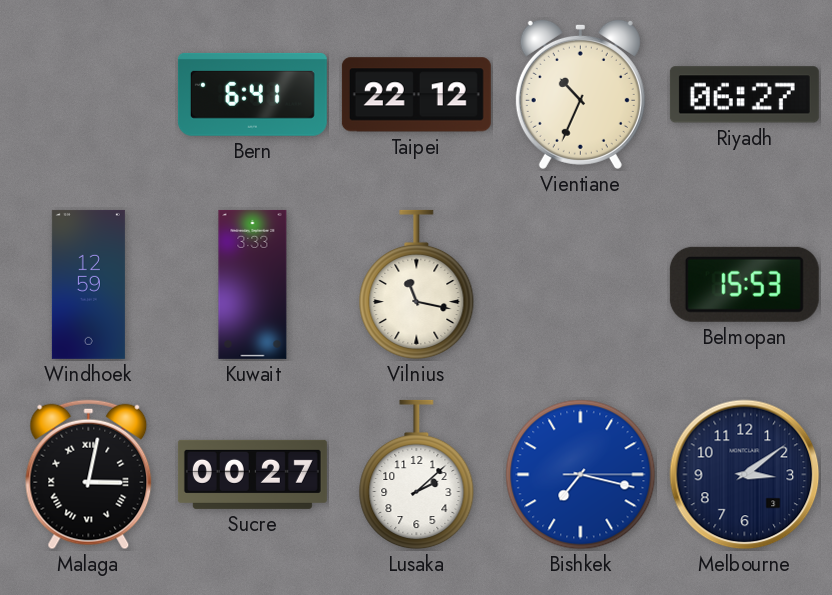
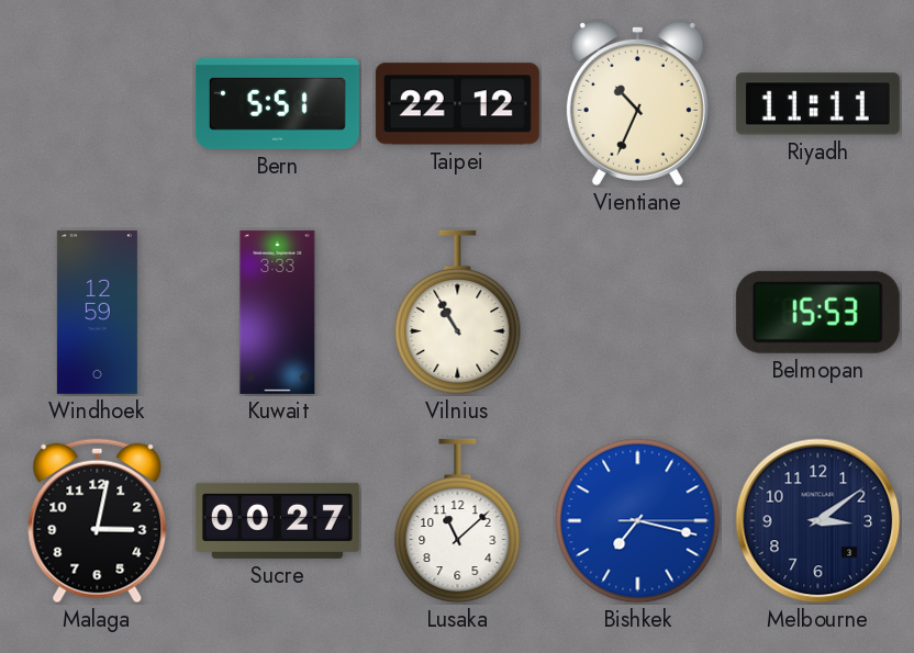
Bern: 6:41 -> 5:51
Riyadh: 06:27 -> 11:11
Vilnius: 11:17 -> 10:55
Malaga numerals: Roman -> Arabic
Lusaka: 2:08 -> 11:08
